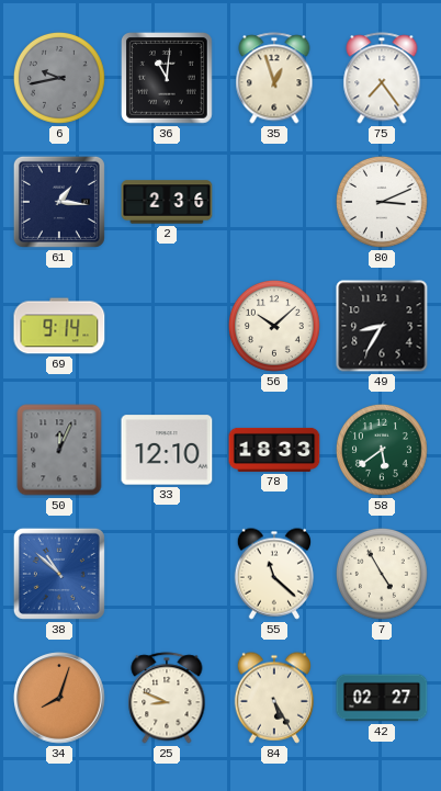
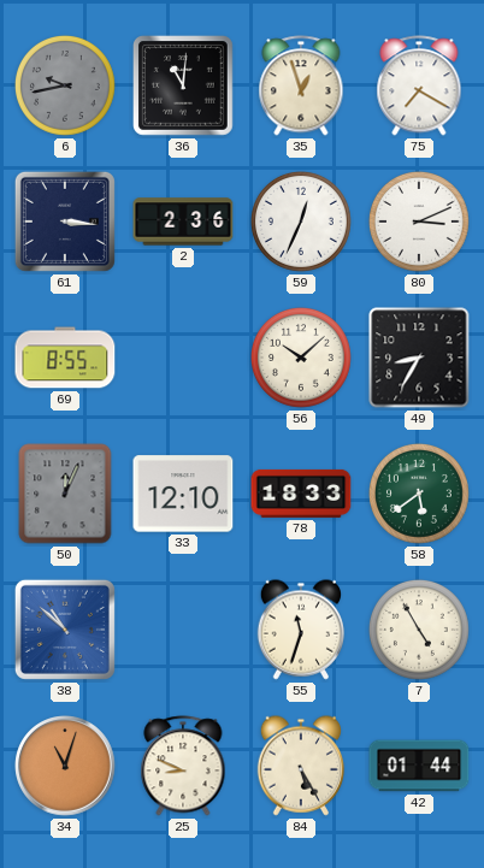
75: 7:24 -> 7:20
61: 1:16 -> 3:16
59: none -> 12:34
69: 9:14 -> 8:55
55: 11:22 -> 11:33
34: 8:03 -> 11:03
42: 02:27 -> 01:44
